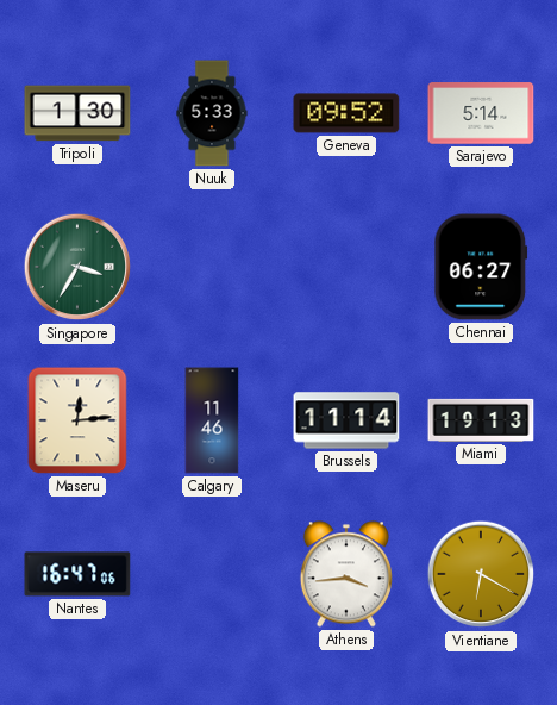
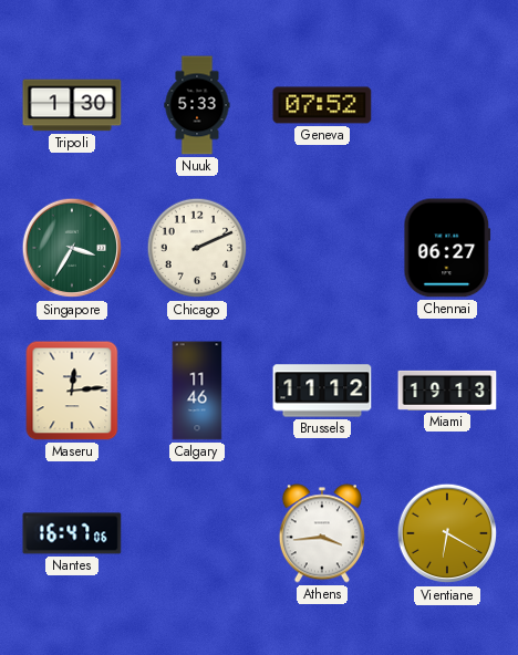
Geneva: 09:52 -> 07:52
Sarajevo: 5:14 -> none
Chicago: none -> 2:11
Brussels: 11:14 -> 11:12
